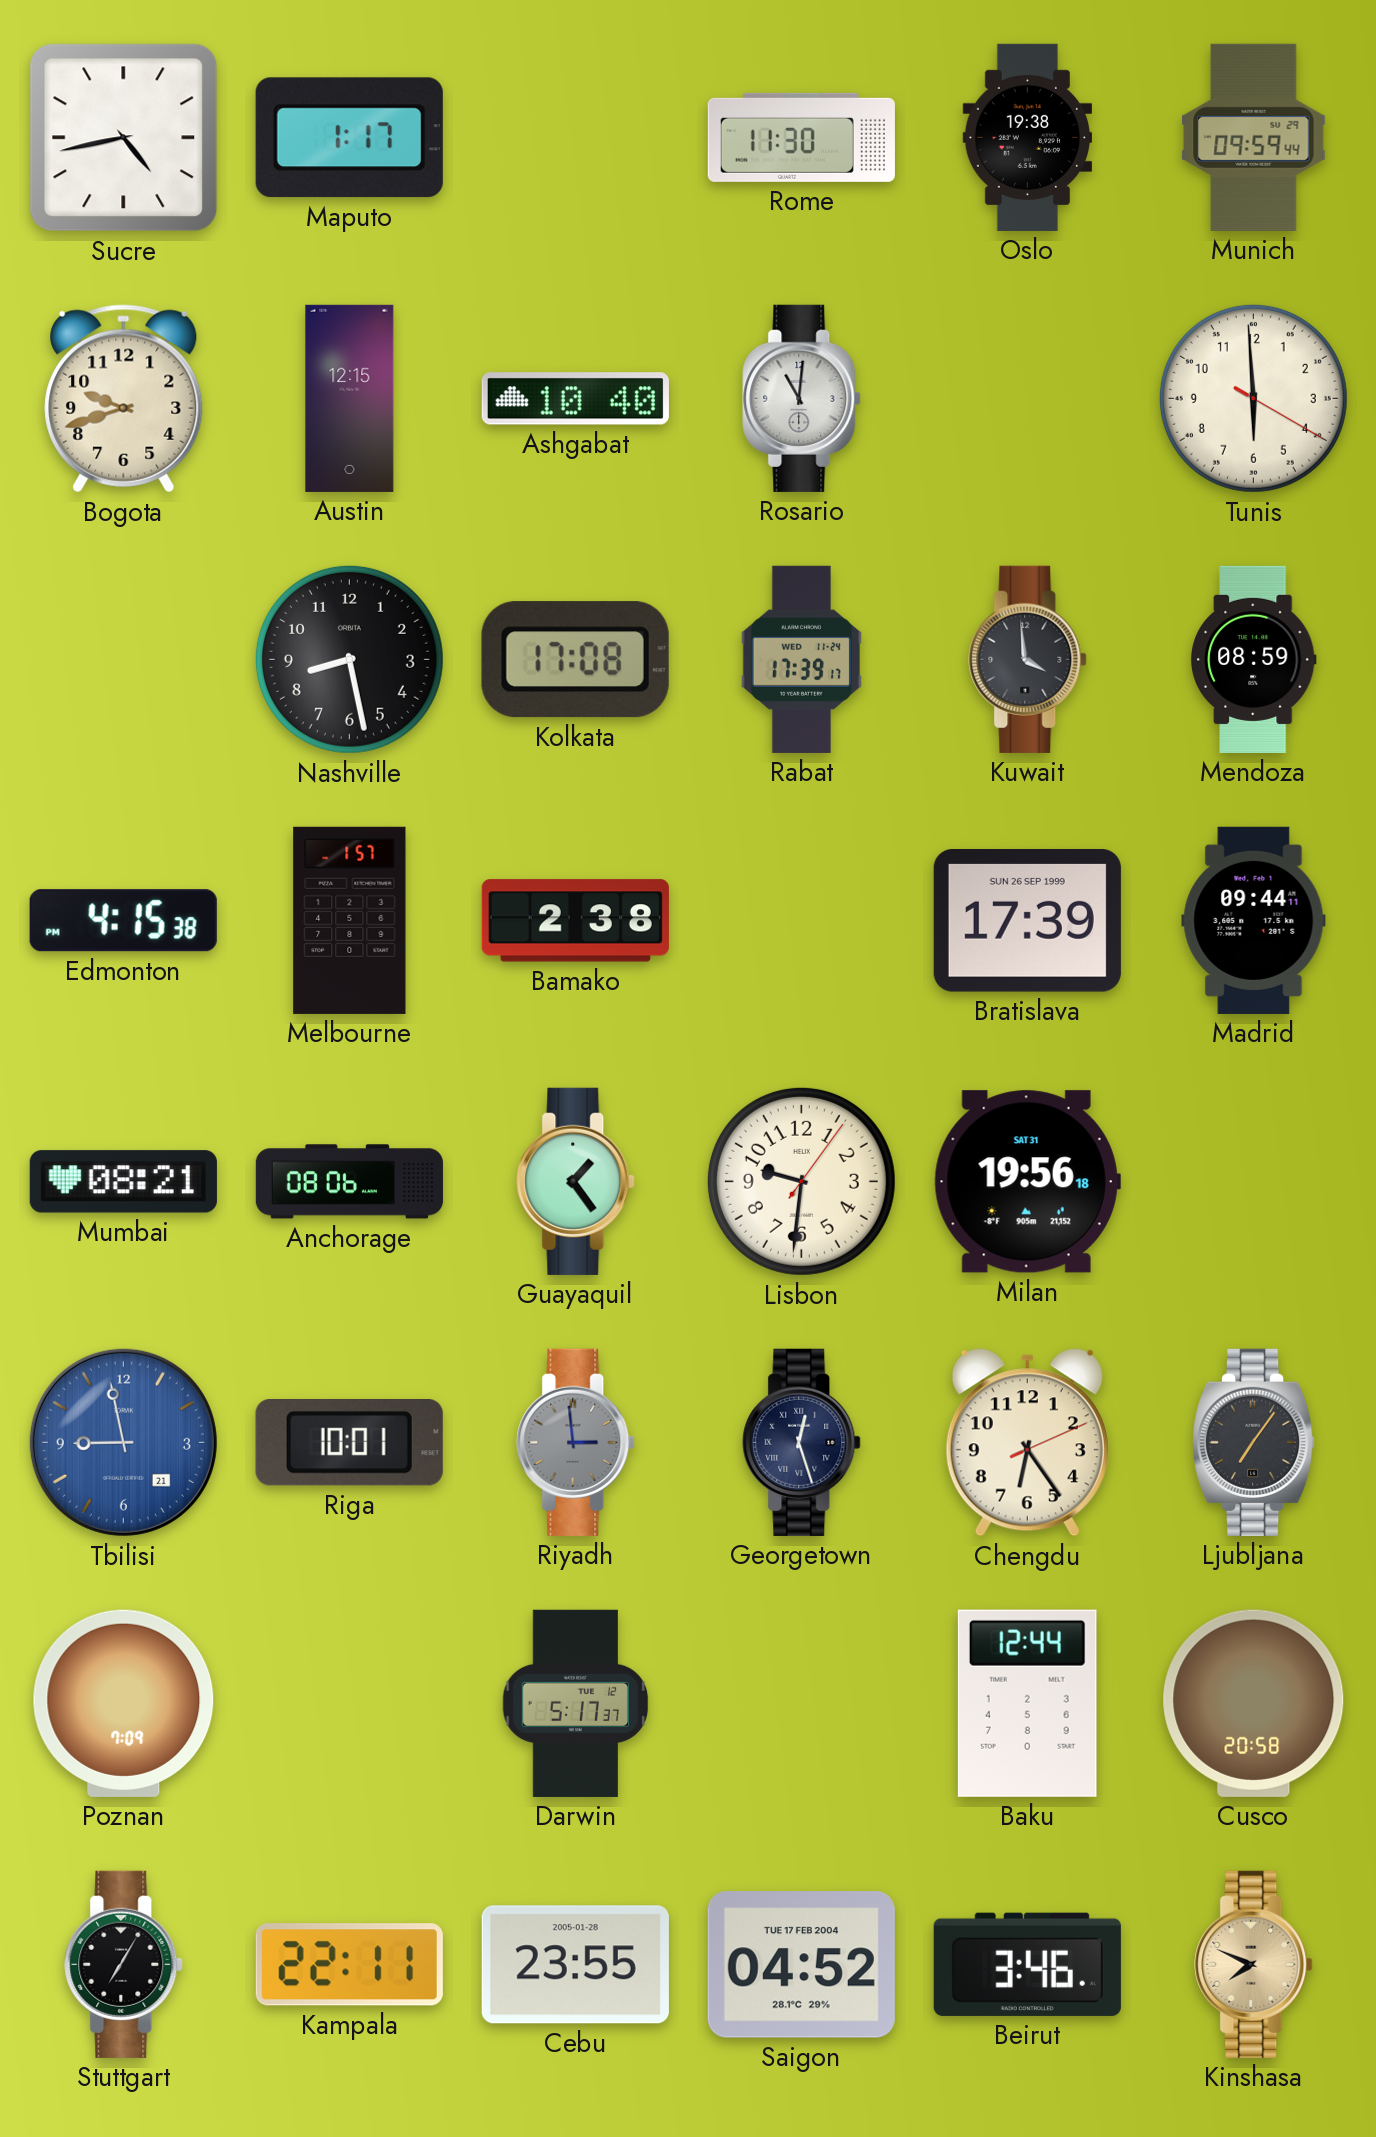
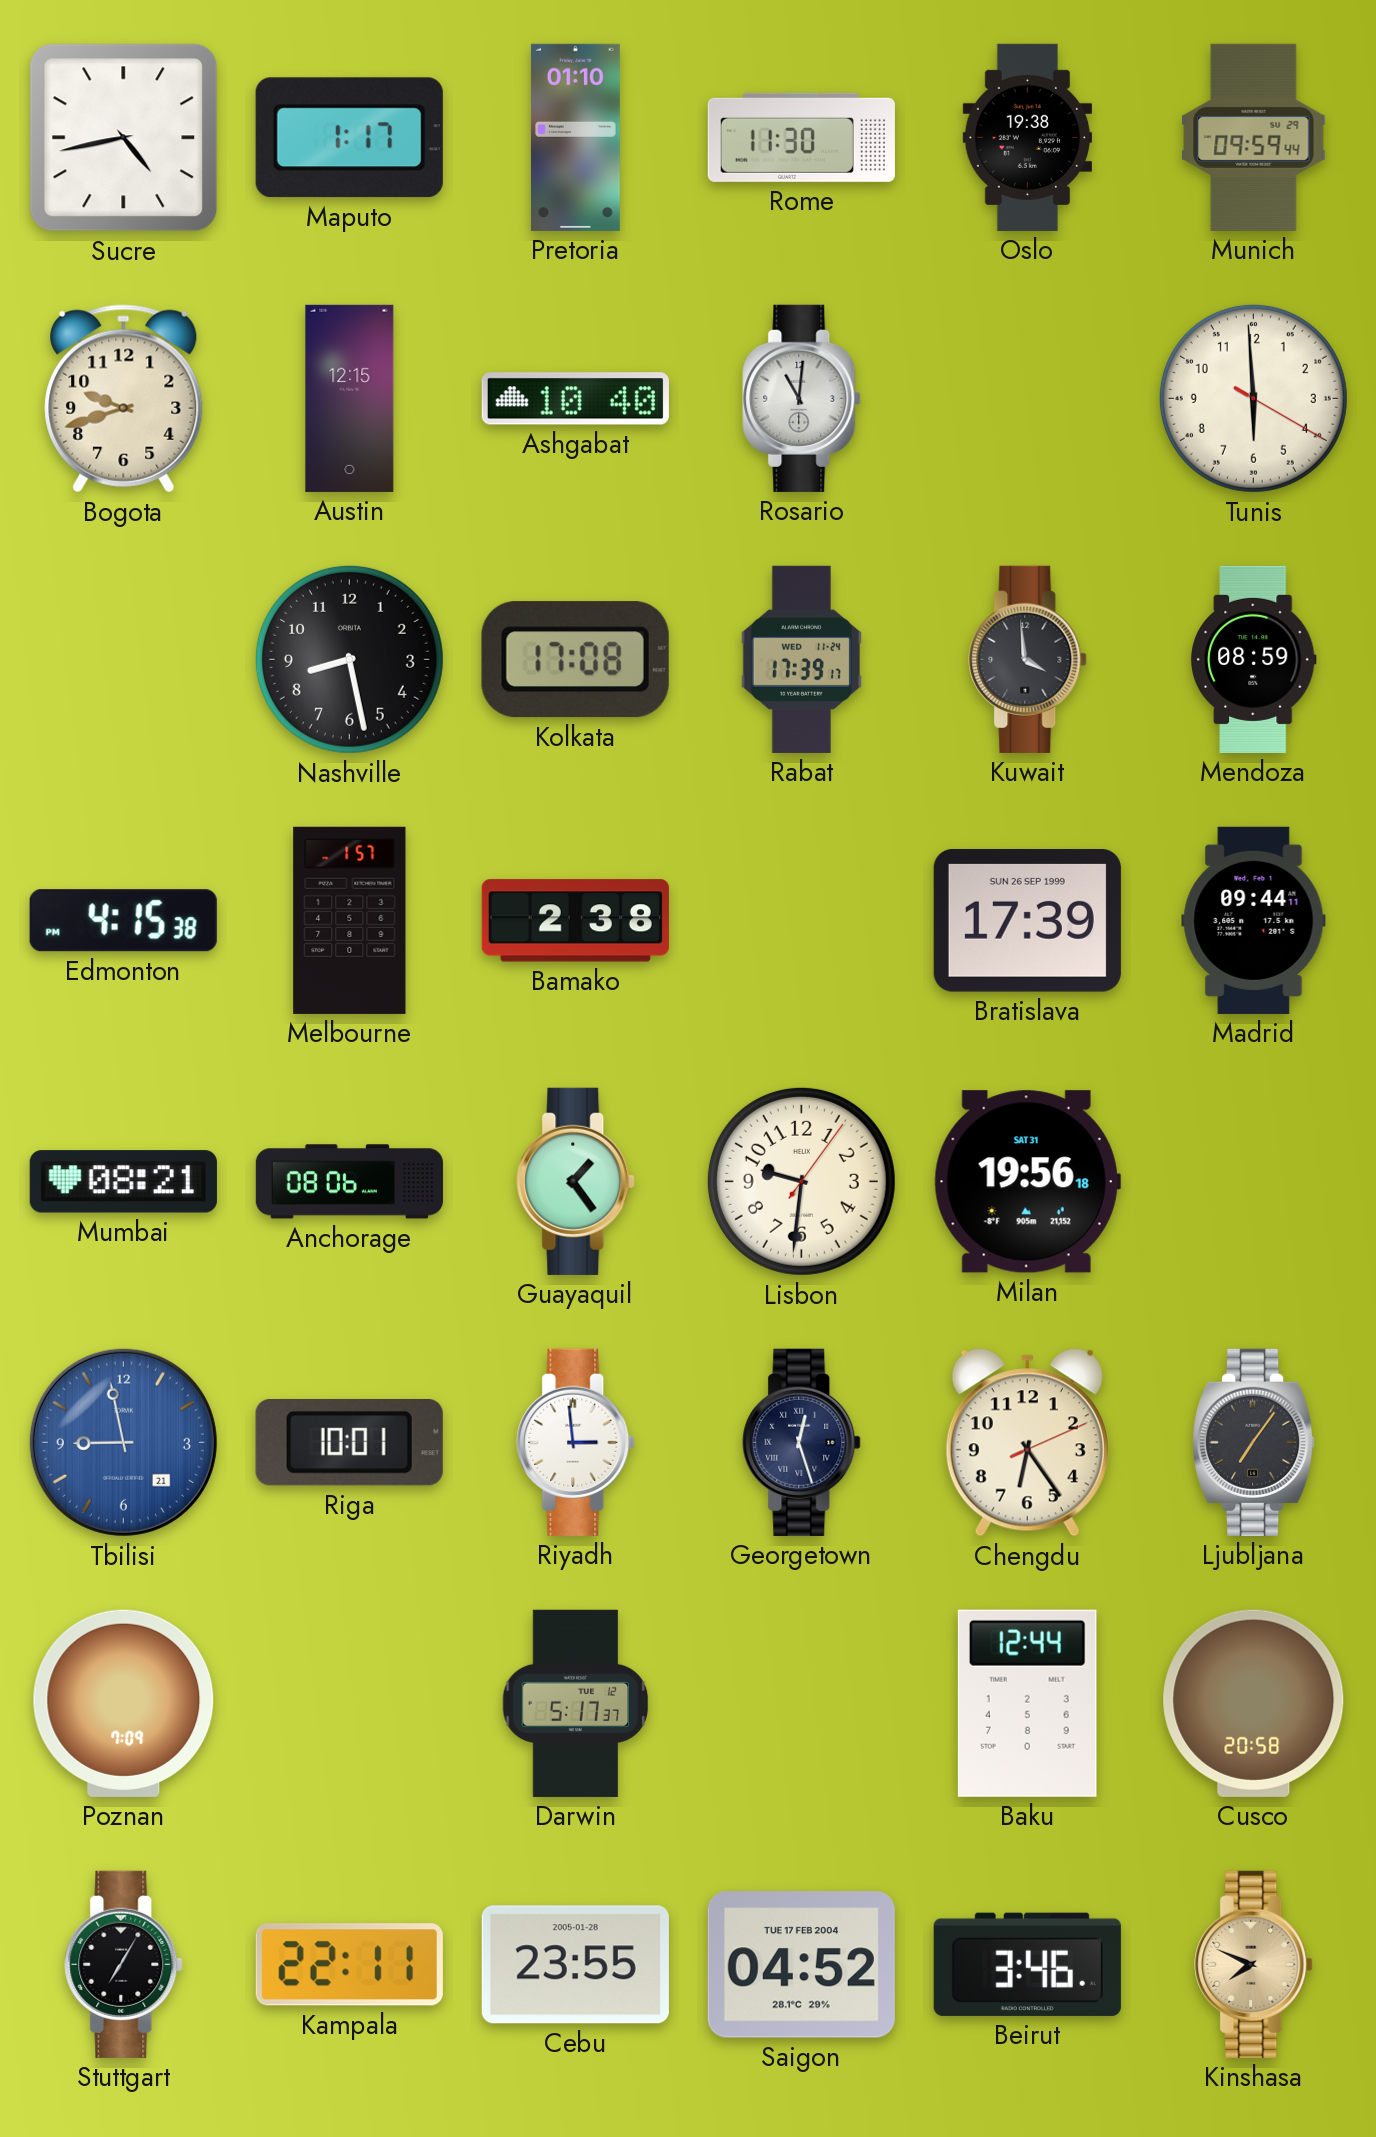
Pretoria: none -> 01:10
Riyadh dial: grey -> white
